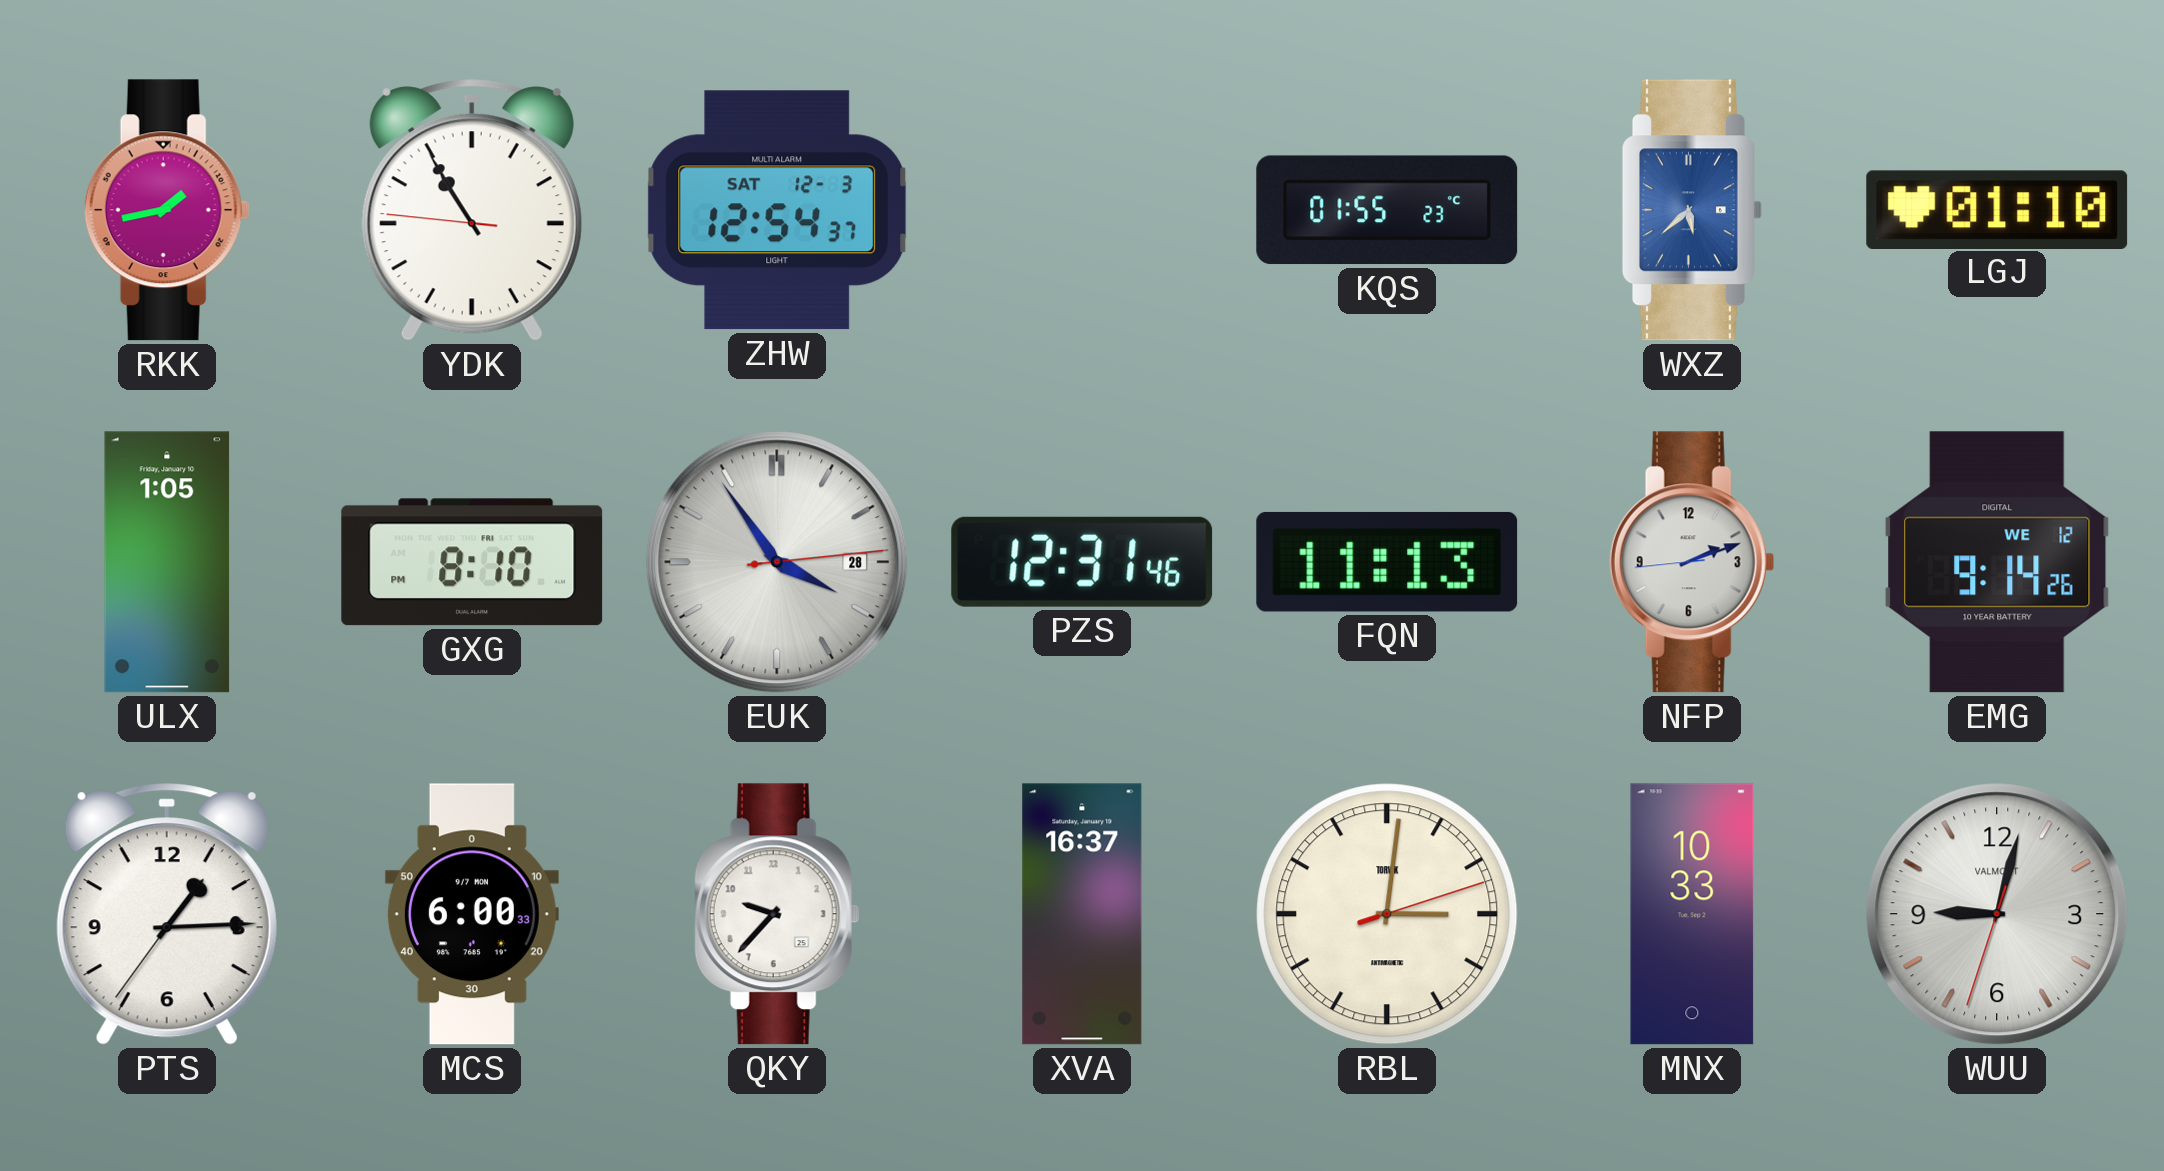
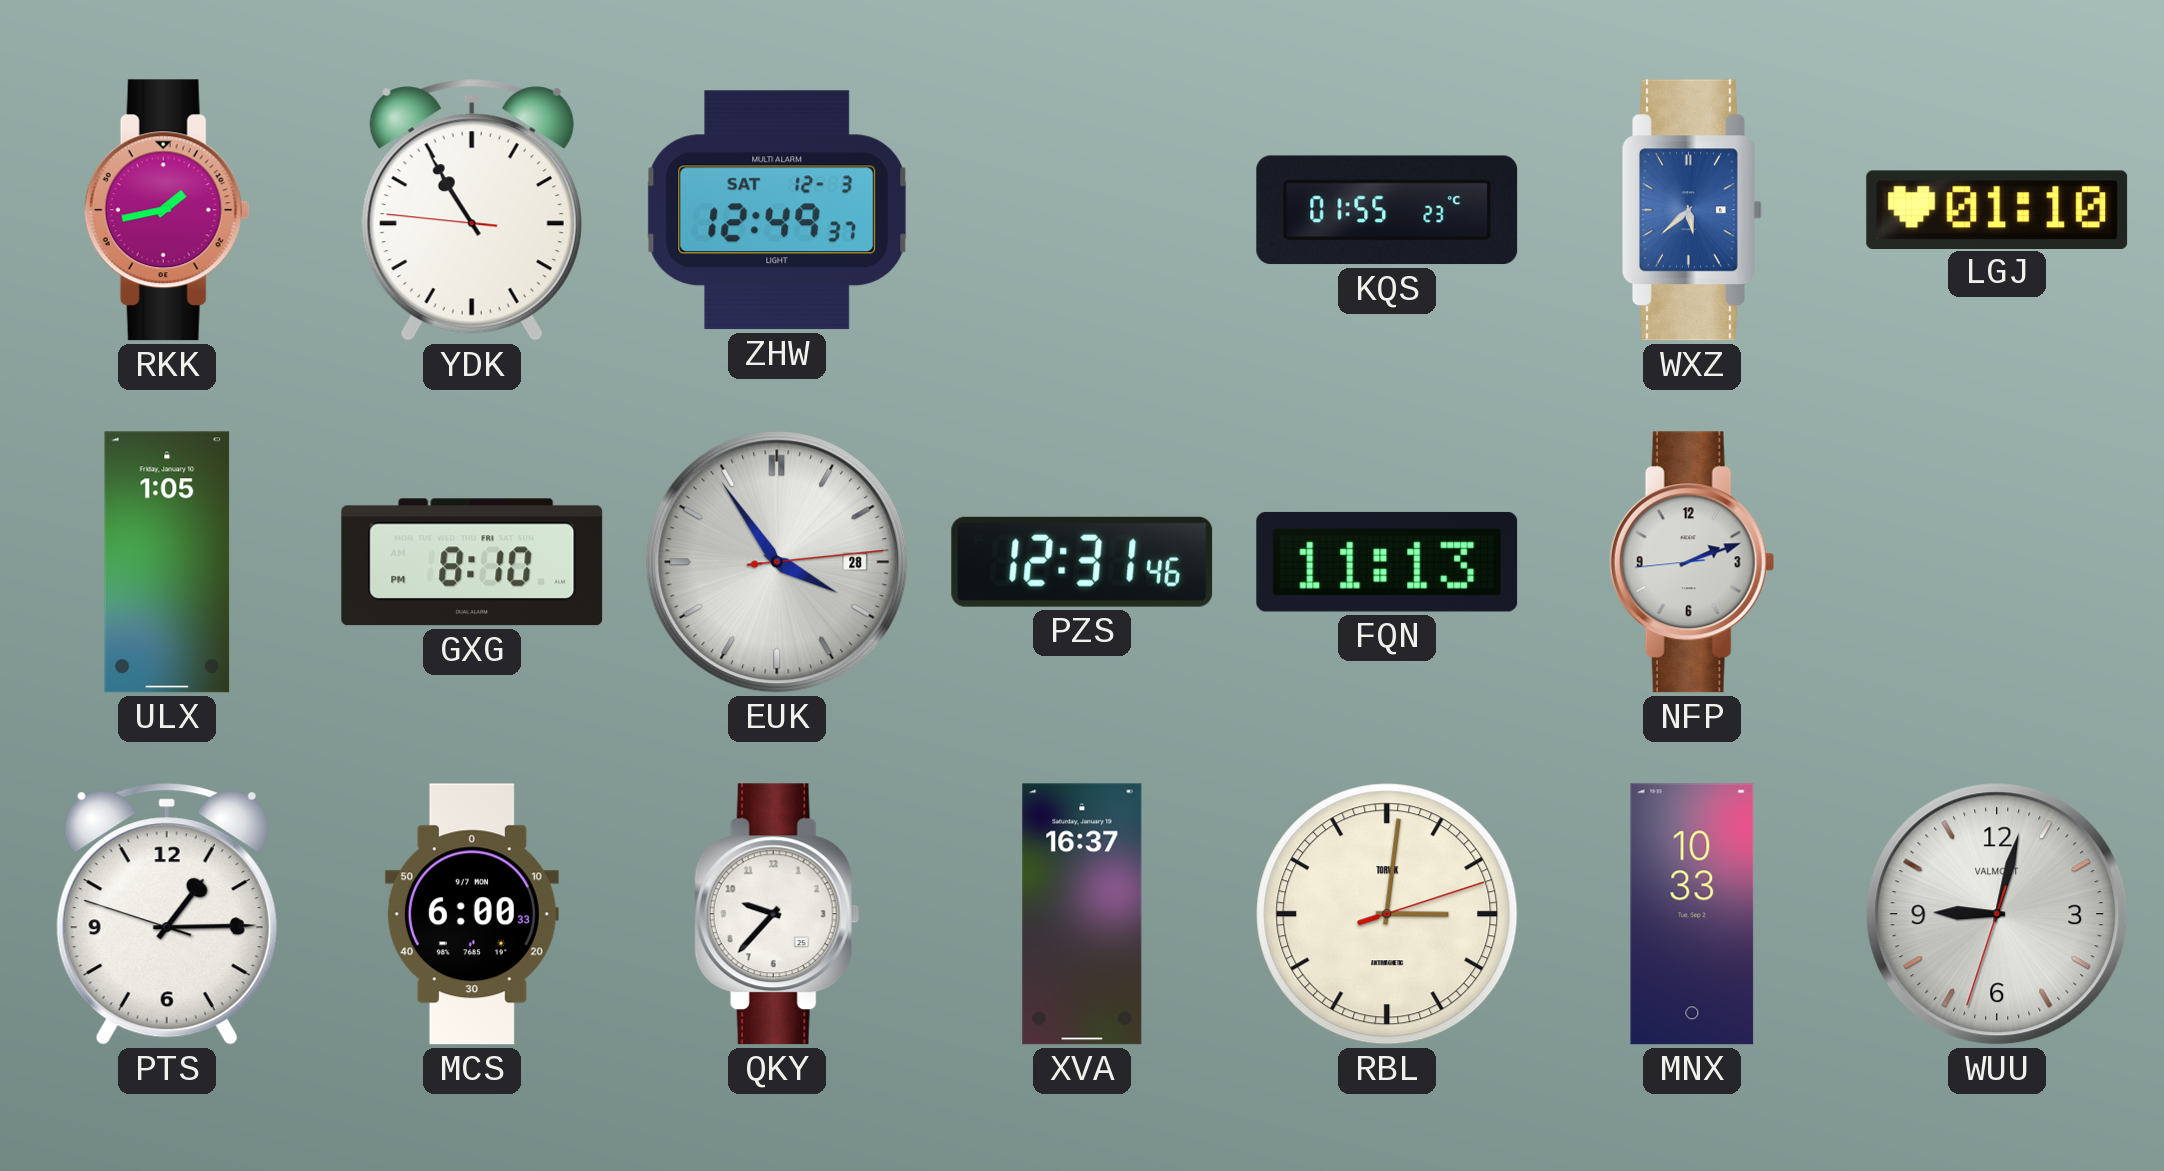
ZHW: 12:54 -> 12:49
EMG: 9:14 -> none
PTS: 1:14:36 -> 1:14:48
